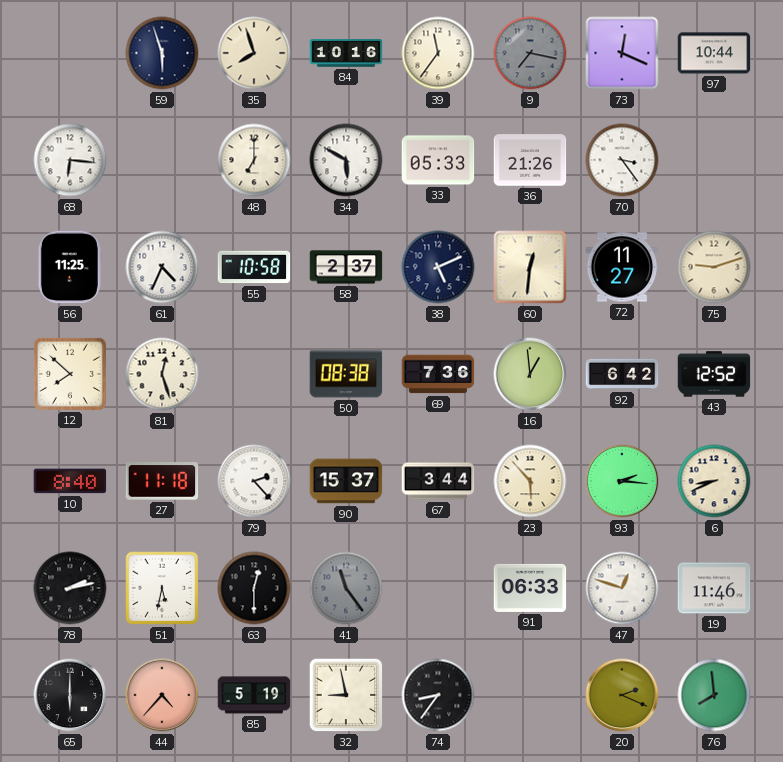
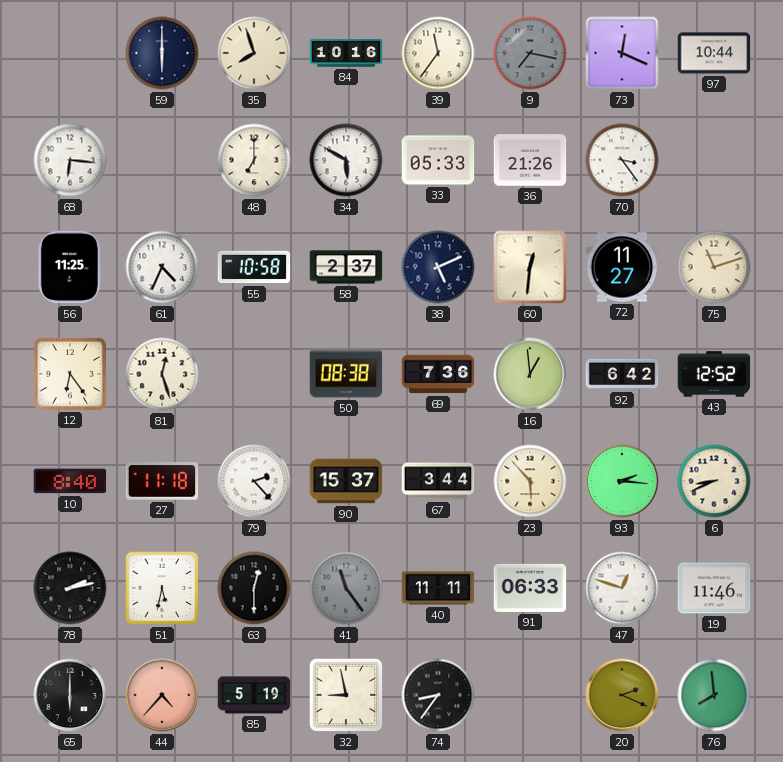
59: 5:57 -> 6:00
75: 9:12 -> 11:12
12: 7:52 -> 6:24
40: none -> 11:11
